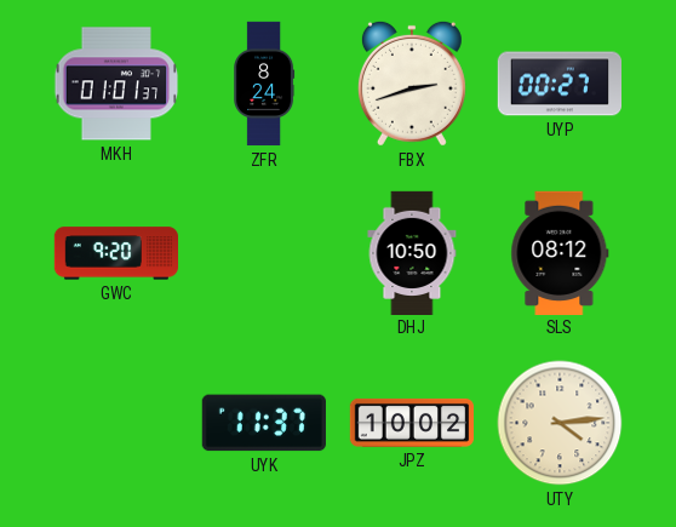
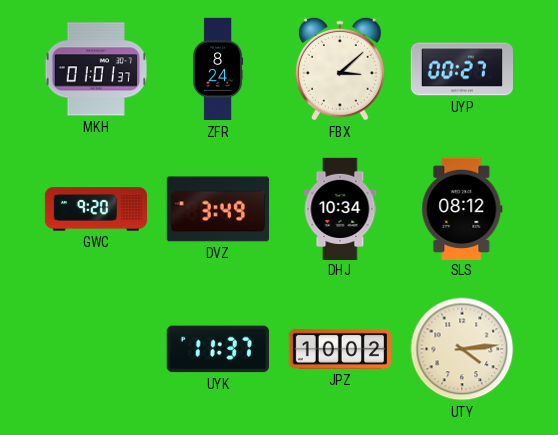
FBX: 2:42 -> 3:08
DVZ: none -> 3:49
DHJ: 10:50 -> 10:34
